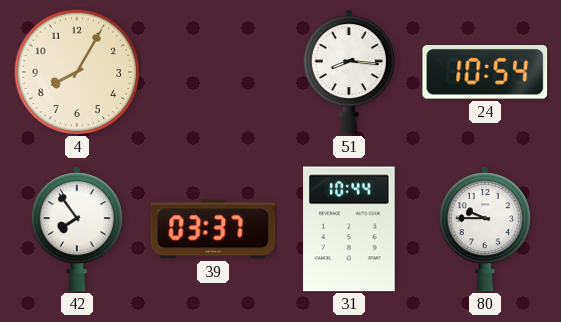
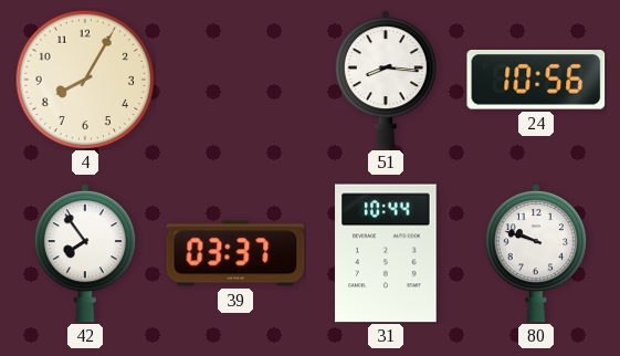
24: 10:54 -> 10:56
80: 9:45 -> 9:48
